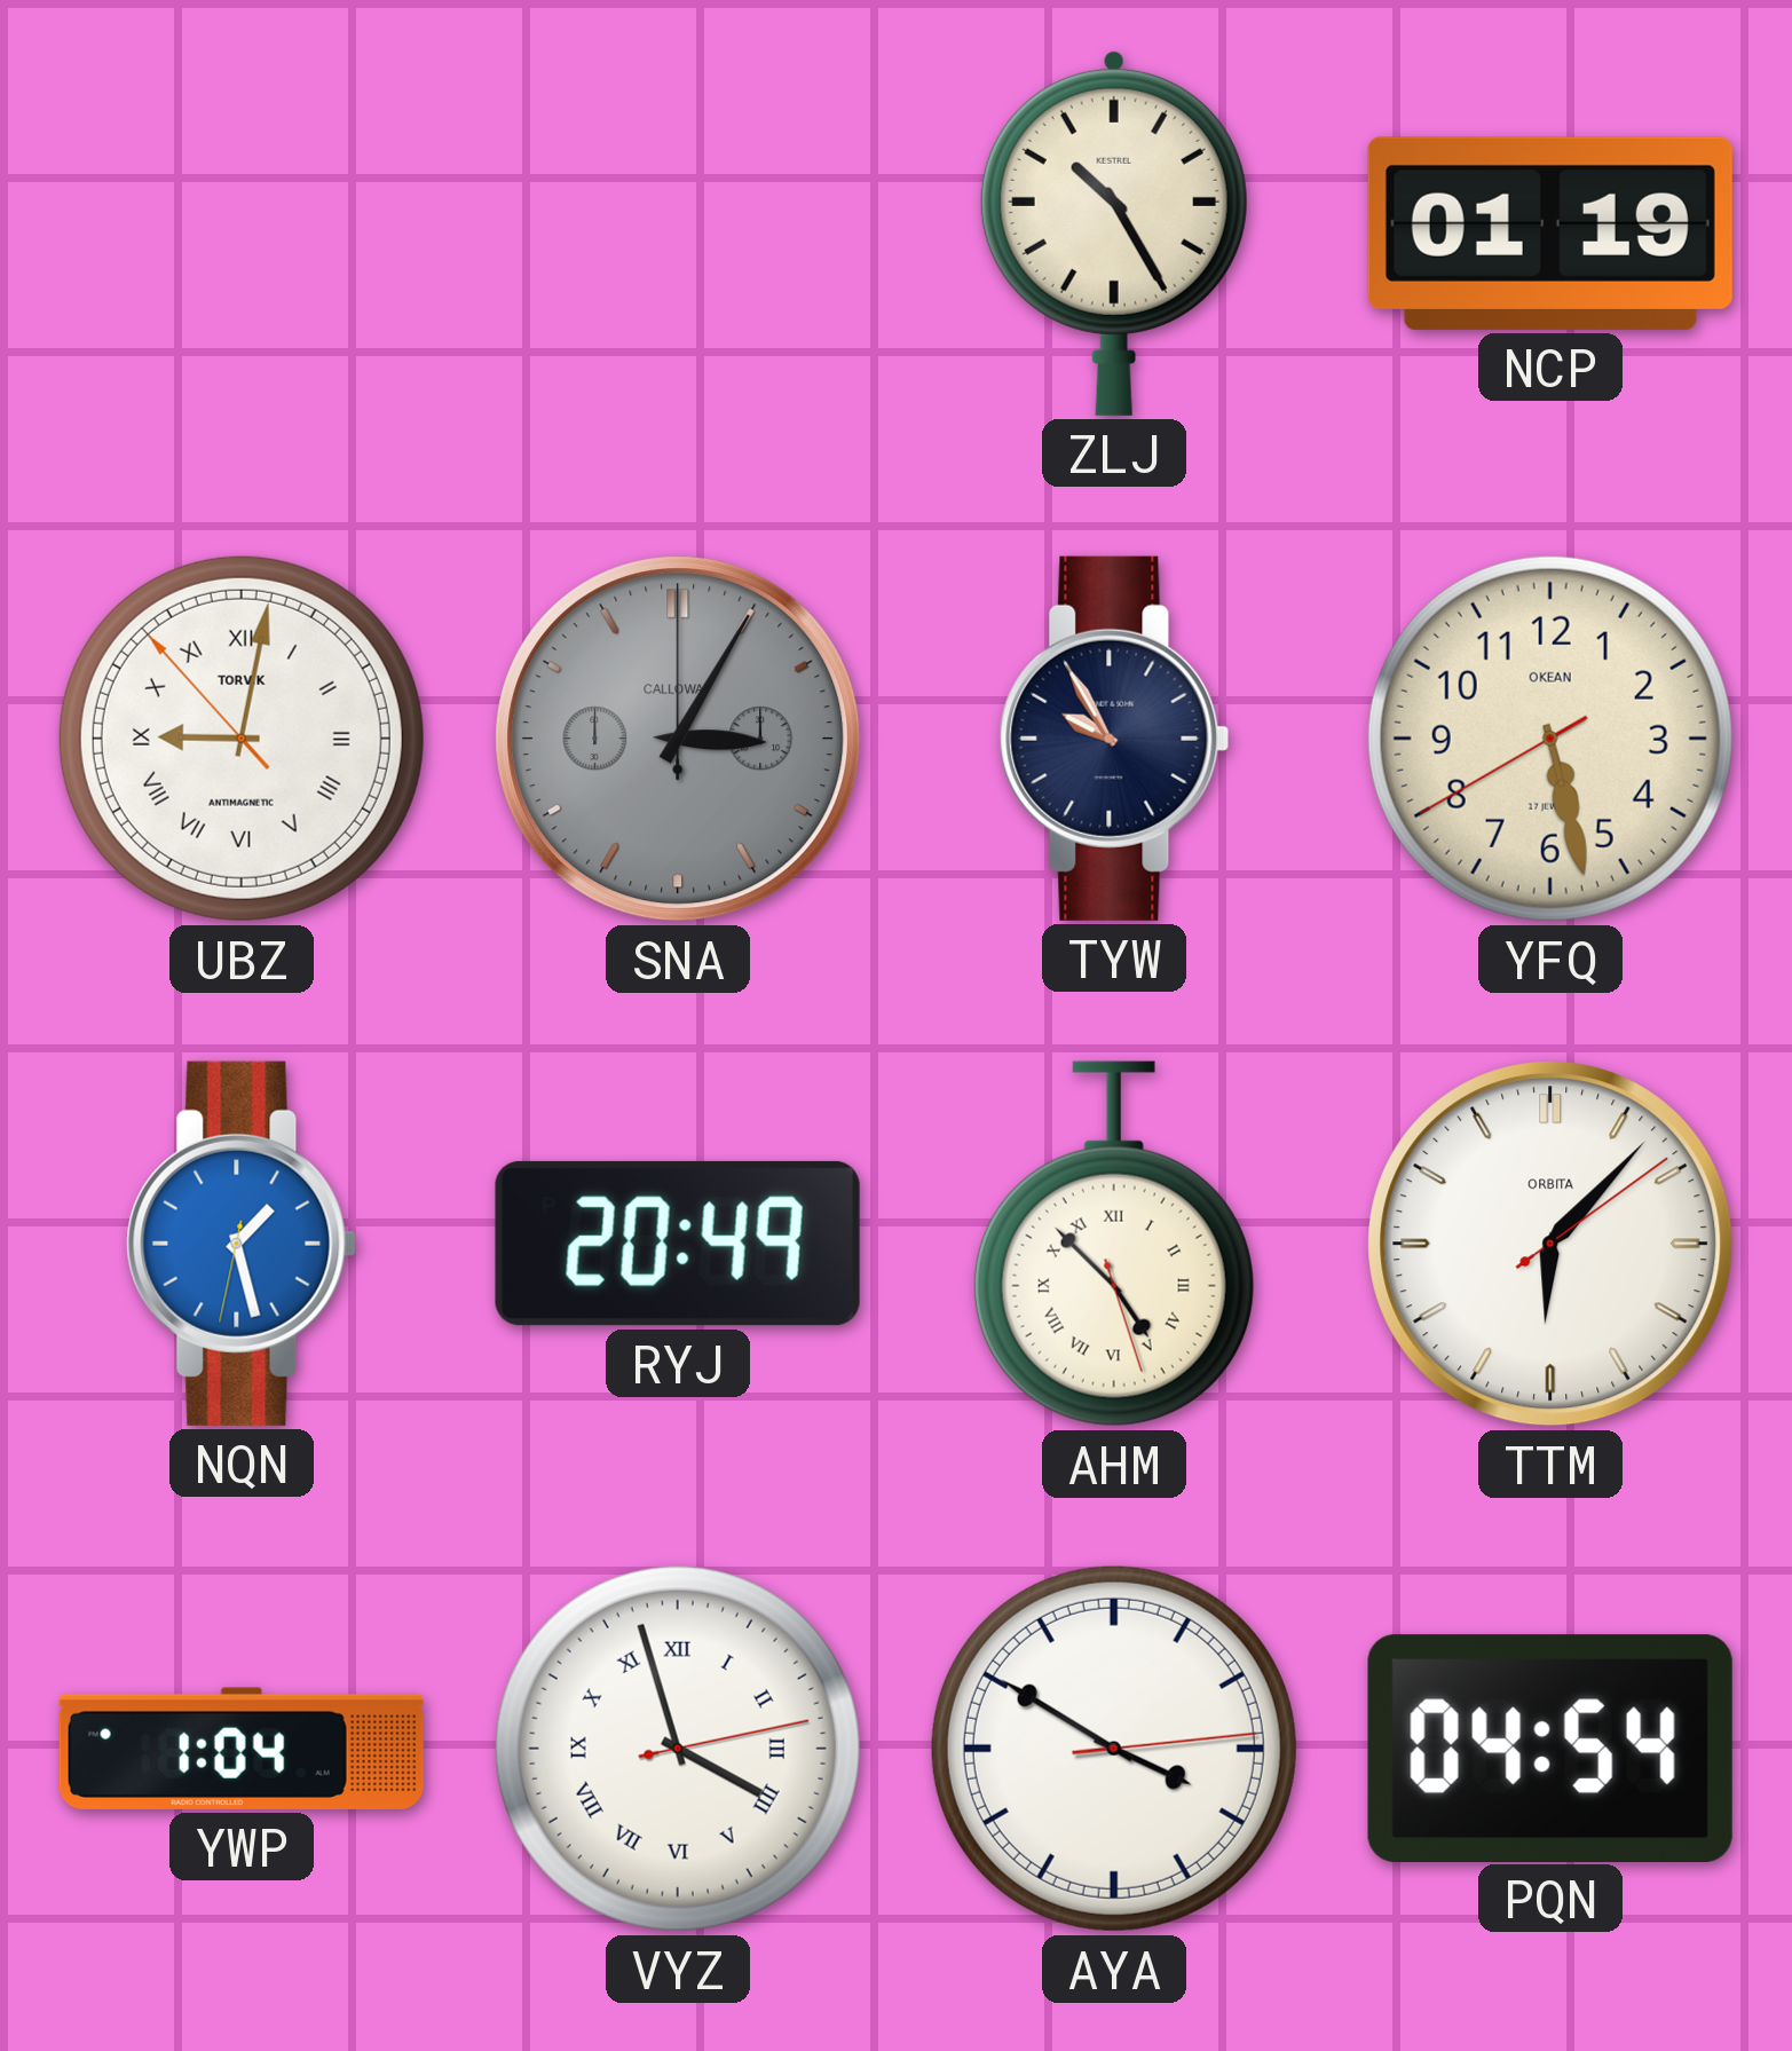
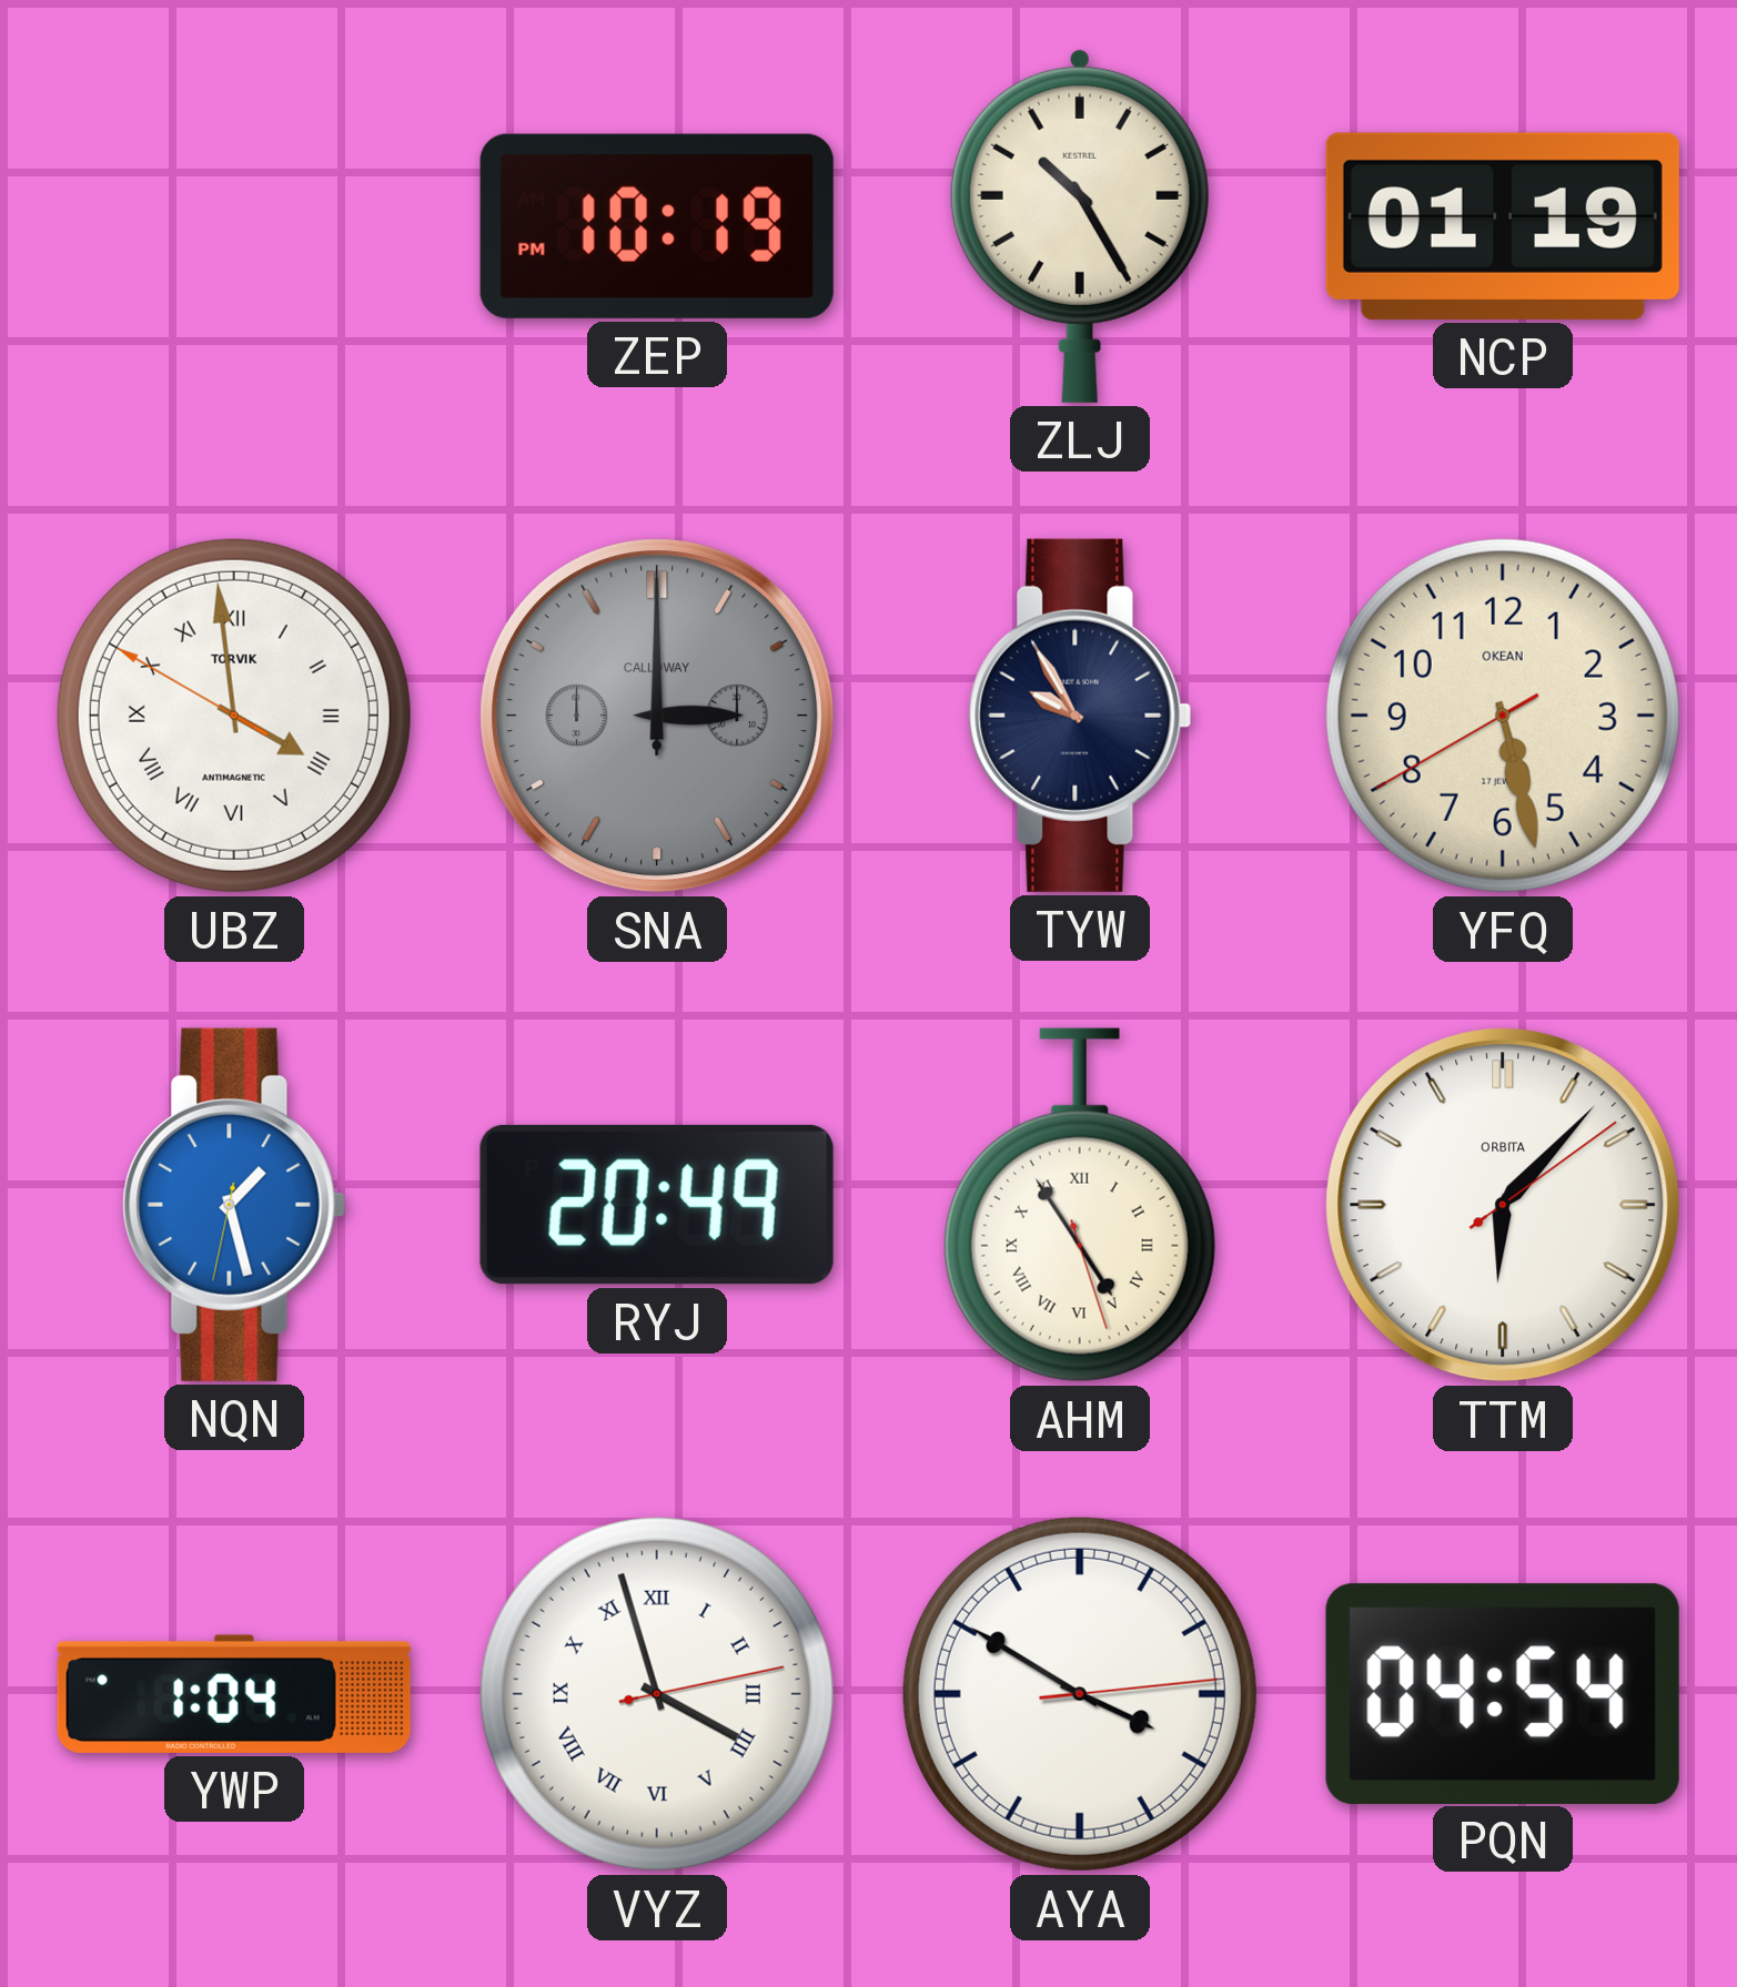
ZEP: none -> 10:19
UBZ: 9:01 -> 3:58
SNA: 3:05 -> 3:00
AHM: 4:52 -> 4:54
